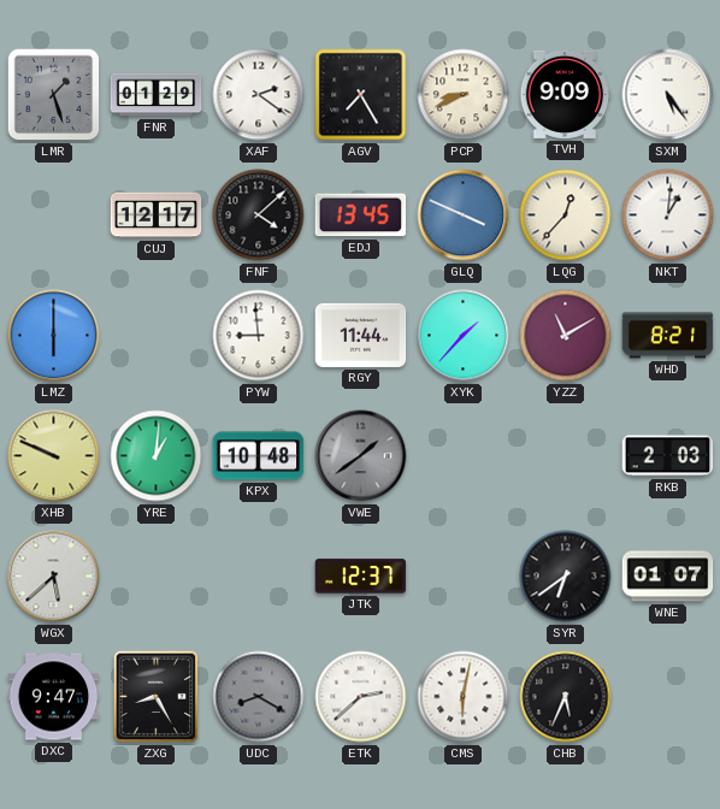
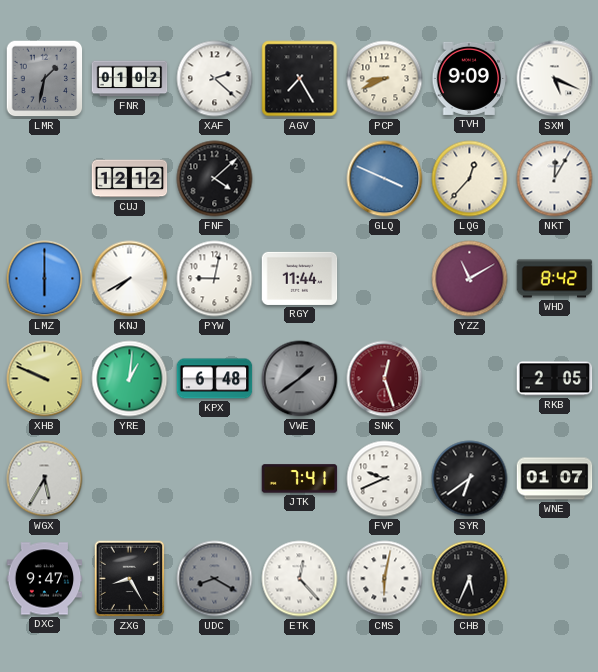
LMR: 1:27 -> 1:32
FNR: 01:29 -> 01:02
XAF: 2:21 -> 2:22
SXM: 5:24 -> 5:19
CUJ: 12:17 -> 12:12
EDJ: 13:45 -> none
NKT: 1:01 -> 12:05
KNJ: none -> 7:40
PYW: 8:59 -> 9:02
XYK: 1:37 -> none
WHD: 8:21 -> 8:42
KPX: 10:48 -> 6:48
SNK: none -> 12:27
RKB: 2:03 -> 2:05
WGX: 5:38 -> 5:35
JTK: 12:37 -> 7:41
FVP: none -> 9:41
ETK: 2:38 -> 12:23
